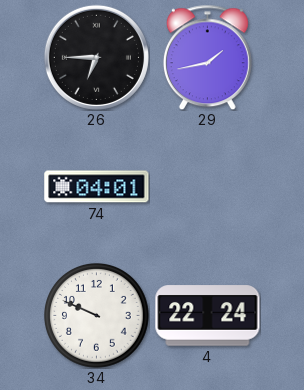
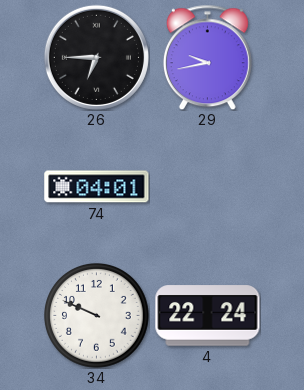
29: 1:43 -> 9:43
